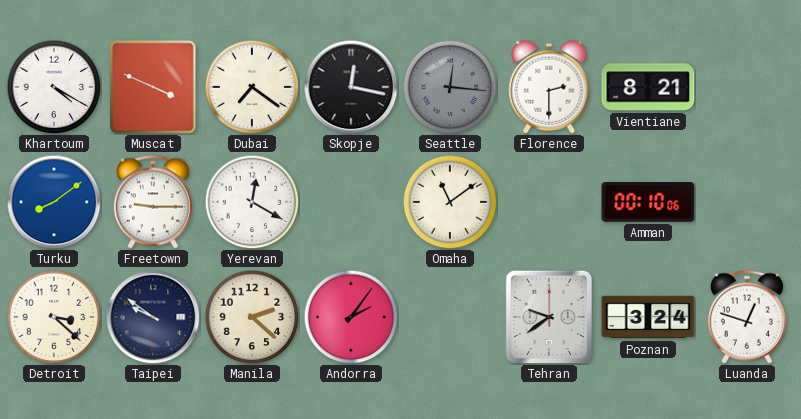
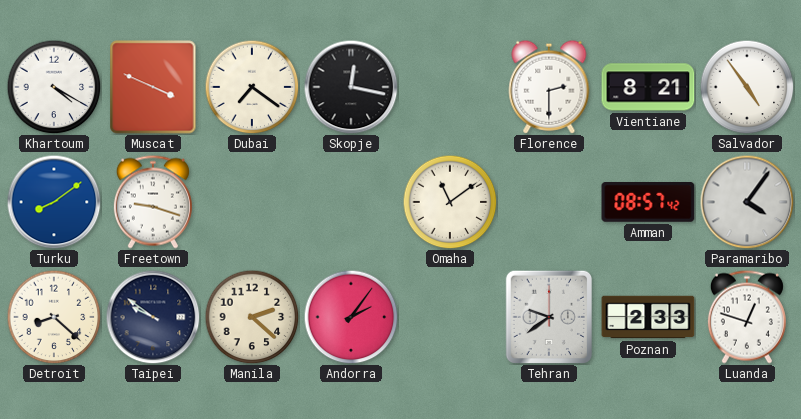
Seattle: 12:16 -> none
Salvador: none -> 4:54
Freetown: 9:15 -> 9:18
Yerevan: 12:20 -> none
Amman: 00:10 -> 08:57
Paramaribo: none -> 4:06
Detroit: 3:22 -> 8:22
Poznan: 3:24 -> 2:33
